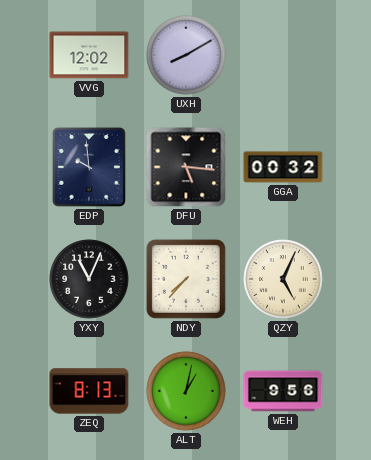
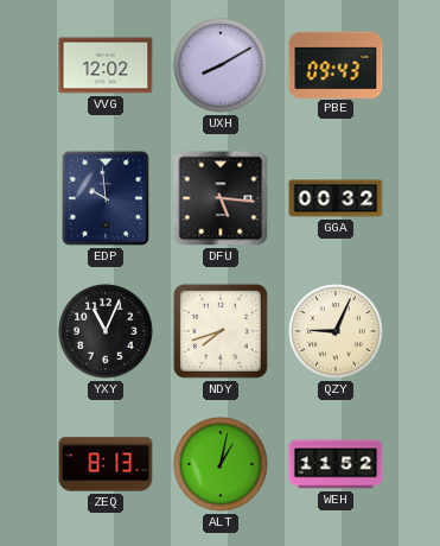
PBE: none -> 09:43
NDY: 7:37 -> 7:42
QZY: 5:04 -> 9:04
WEH: 9:56 -> 11:52
